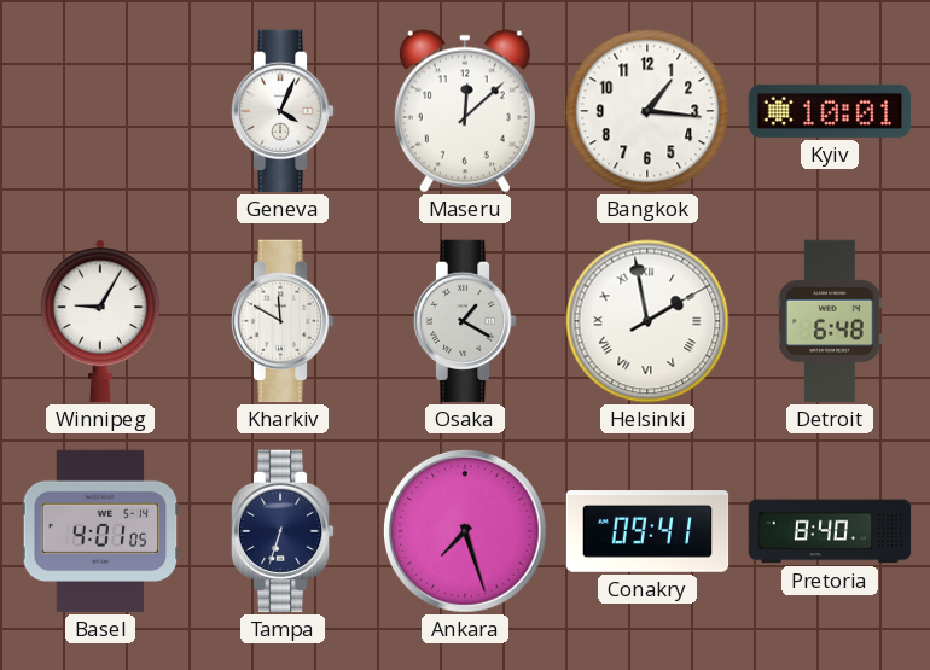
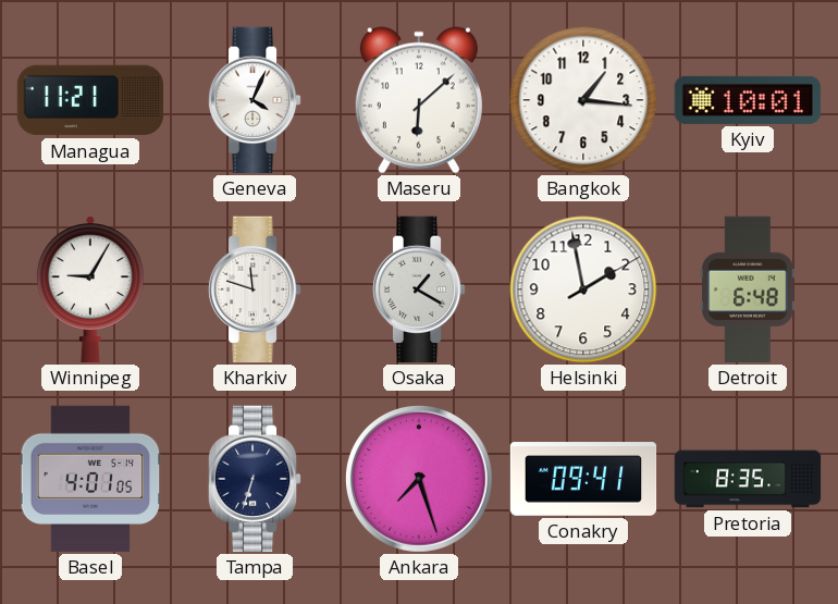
Managua: none -> 11:21
Maseru: 12:08 -> 6:08
Kharkiv: 11:50 -> 11:48
Helsinki numerals: Roman -> Arabic
Pretoria: 8:40 -> 8:35
